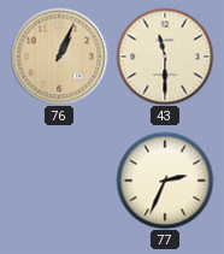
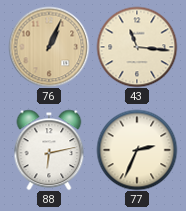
43: 11:30 -> 11:16
88: none -> 6:13
